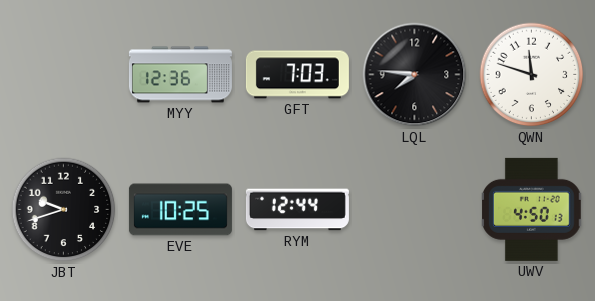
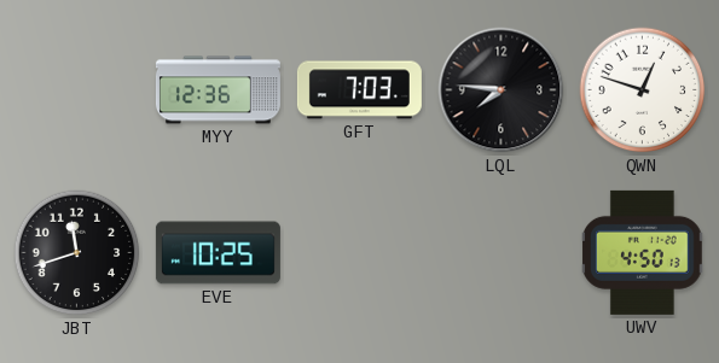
QWN: 11:48 -> 12:48
JBT: 9:42 -> 11:42
RYM: 12:44 -> none
